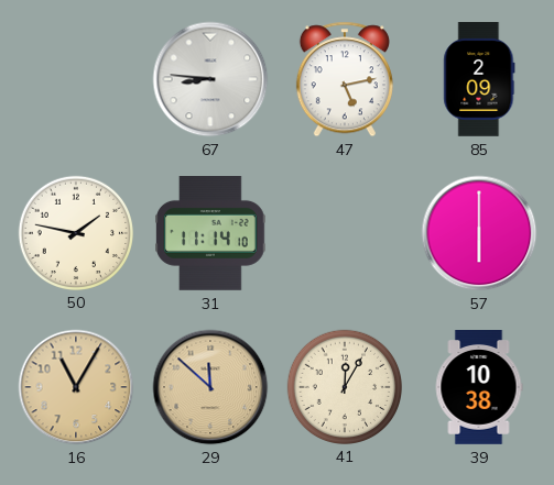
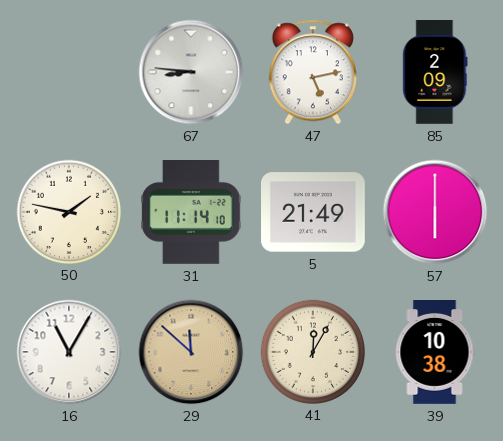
5: none -> 21:49
16 dial: champagne -> white
